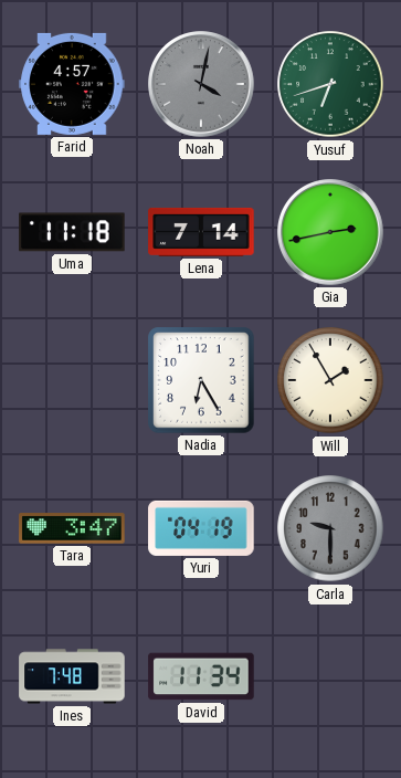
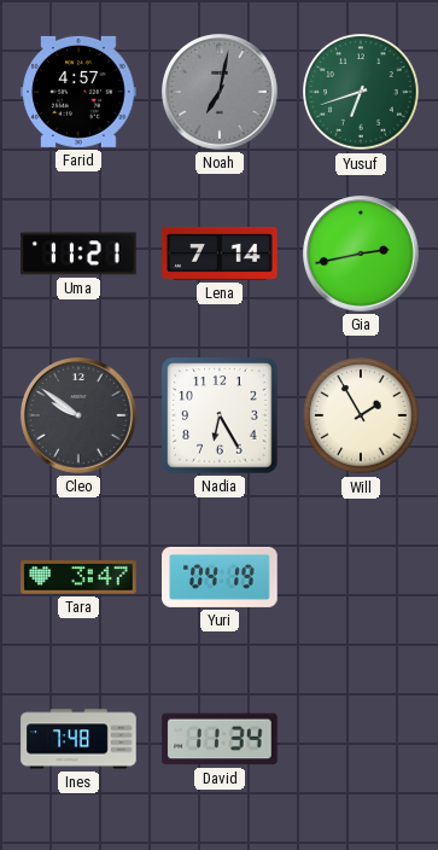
Noah: 4:02 -> 7:02
Uma: 11:18 -> 11:21
Cleo: none -> 9:51
Carla: 9:30 -> none
